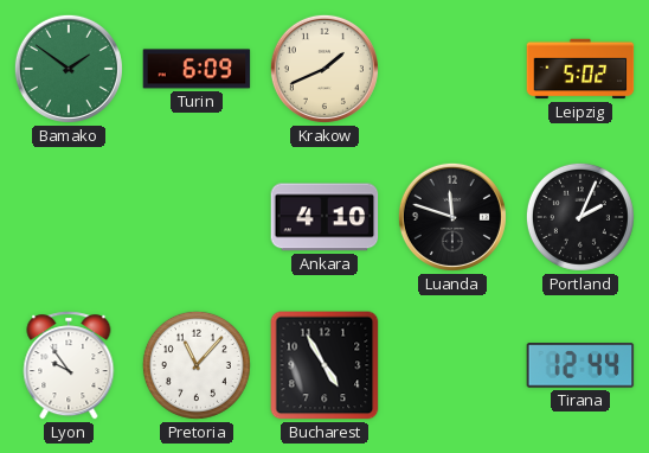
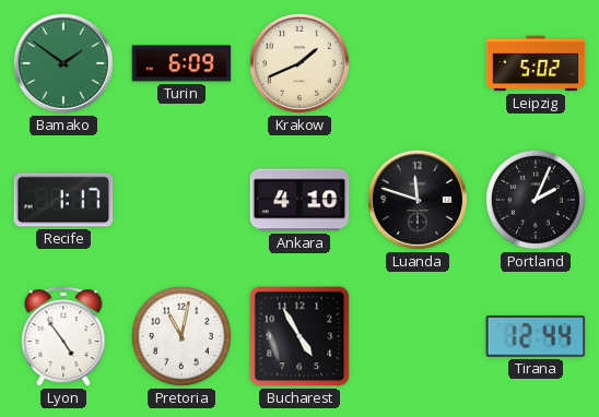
Recife: none -> 1:17
Lyon: 9:54 -> 4:54
Pretoria: 11:07 -> 11:02
